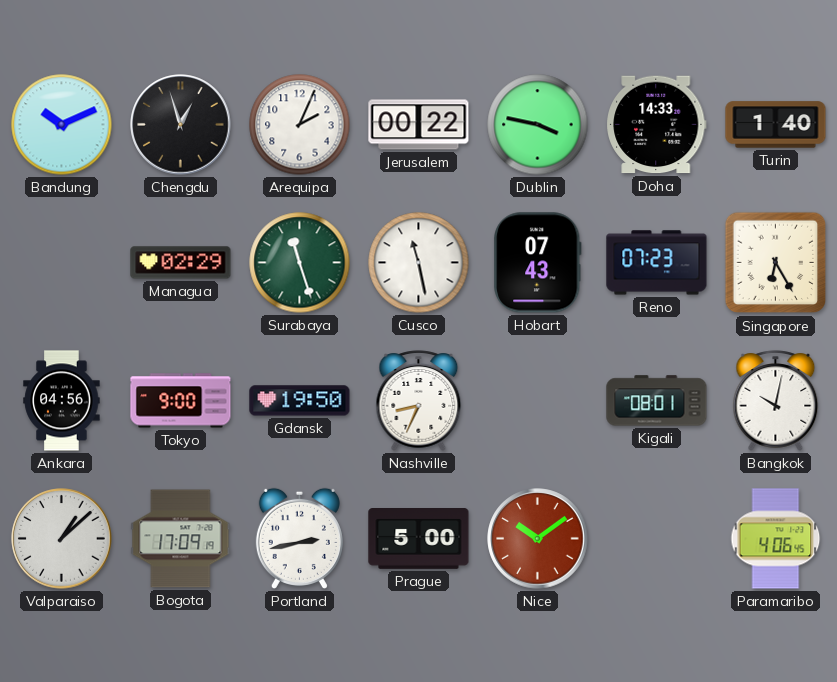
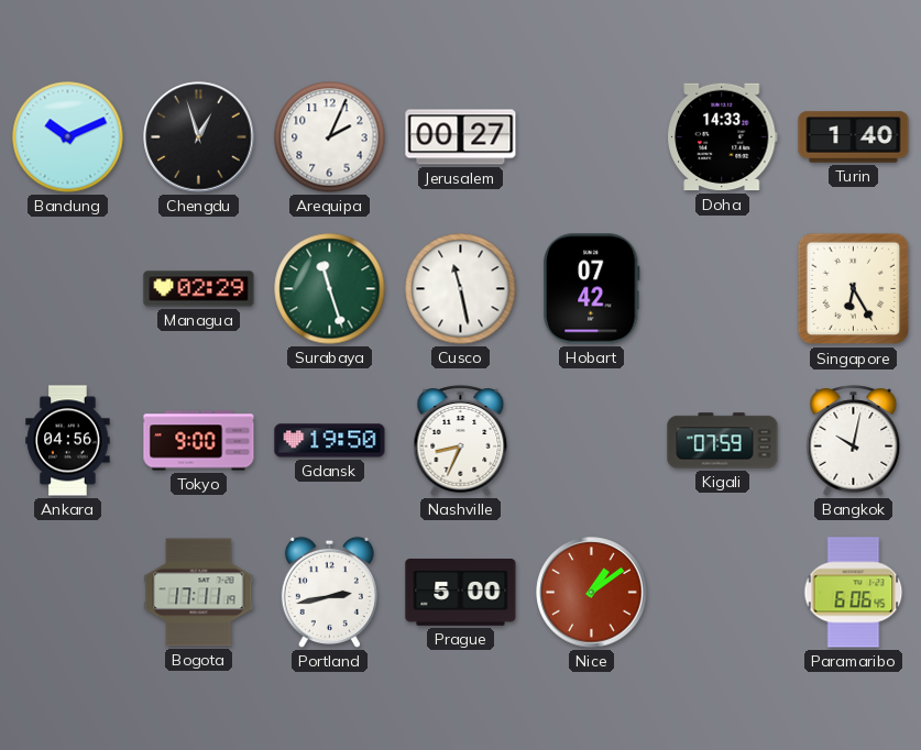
Jerusalem: 00:22 -> 00:27
Dublin: 3:47 -> none
Hobart: 07:43 -> 07:42
Reno: 07:23 -> none
Kigali: 08:01 -> 07:59
Valparaiso: 1:08 -> none
Bogota: 17:09 -> 17:11
Nice: 10:09 -> 1:09
Paramaribo: 4:06 -> 6:06
